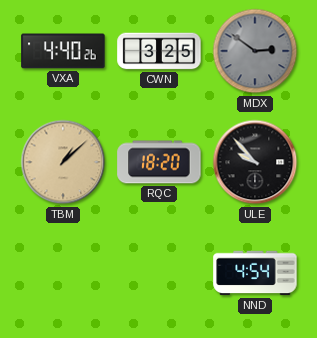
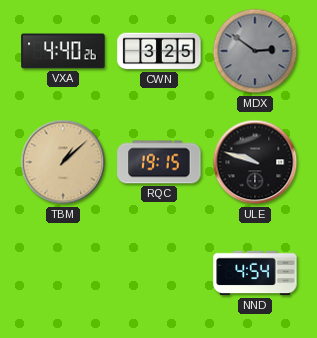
RQC: 18:20 -> 19:15
ULE: 9:53 -> 9:48
